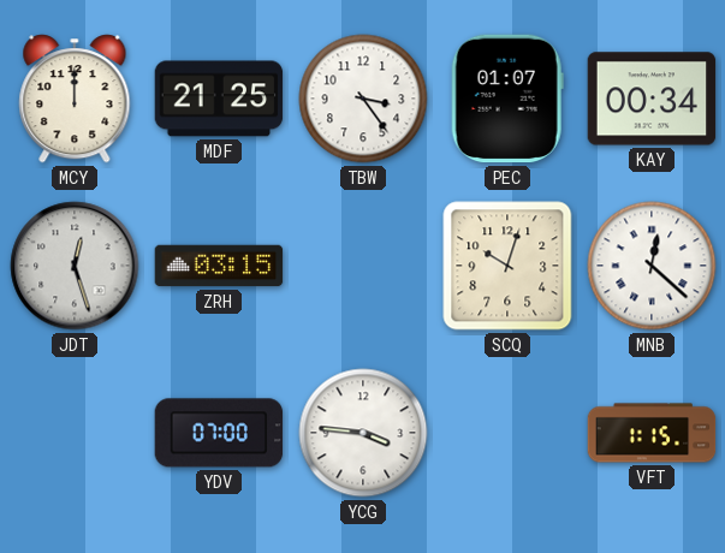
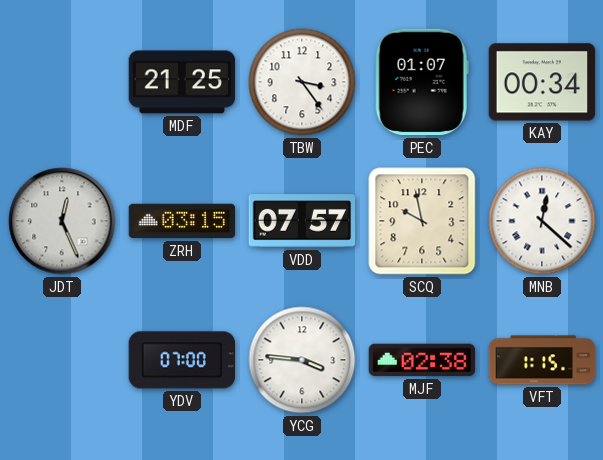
MCY: 12:00 -> none
JDT: 12:27 -> 12:26
VDD: none -> 07:57
SCQ: 10:03 -> 9:58
MJF: none -> 02:38
